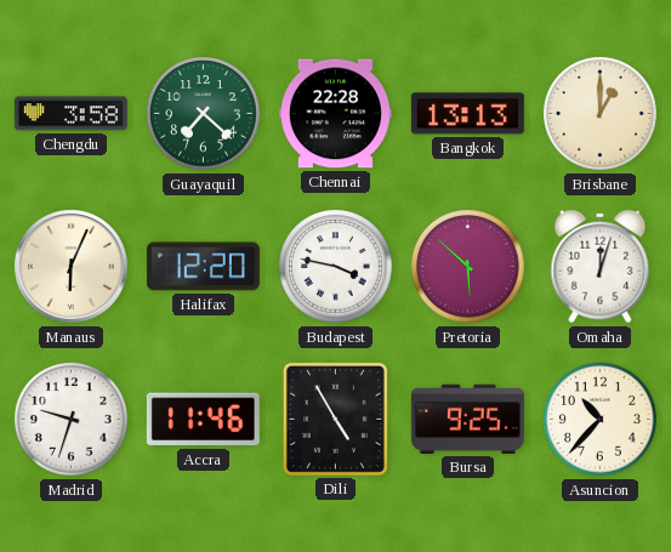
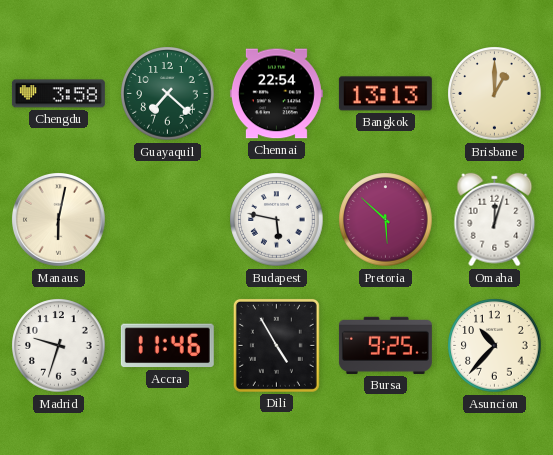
Chennai: 22:28 -> 22:54
Manaus: 6:04 -> 6:02
Halifax: 12:20 -> none
Budapest: 3:47 -> 5:47
